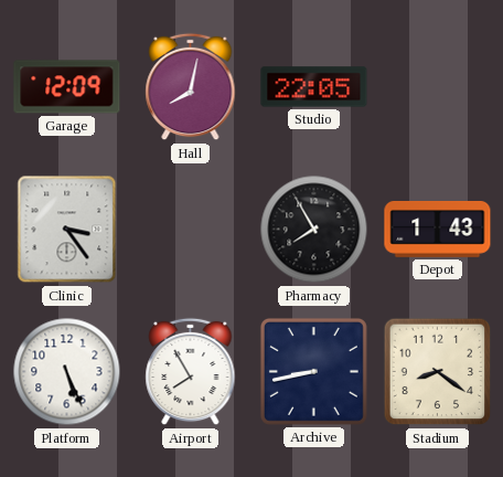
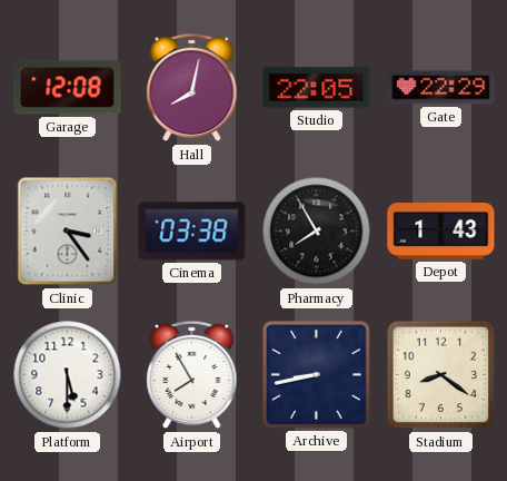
Garage: 12:09 -> 12:08
Gate: none -> 22:29
Cinema: none -> 03:38
Platform: 5:26 -> 5:30
